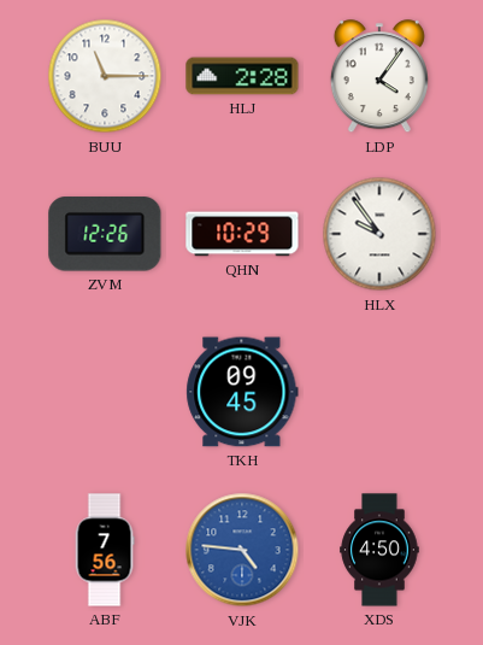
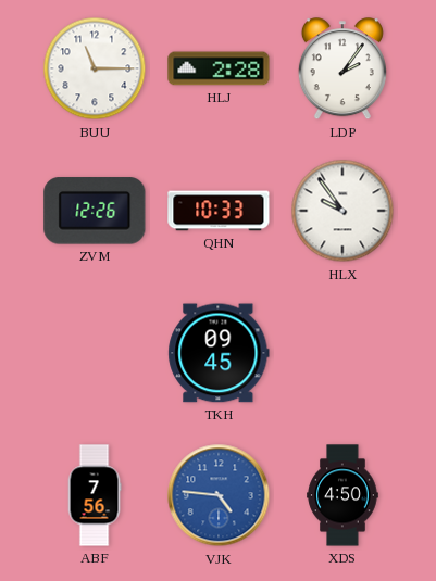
LDP: 4:06 -> 2:06
QHN: 10:29 -> 10:33
